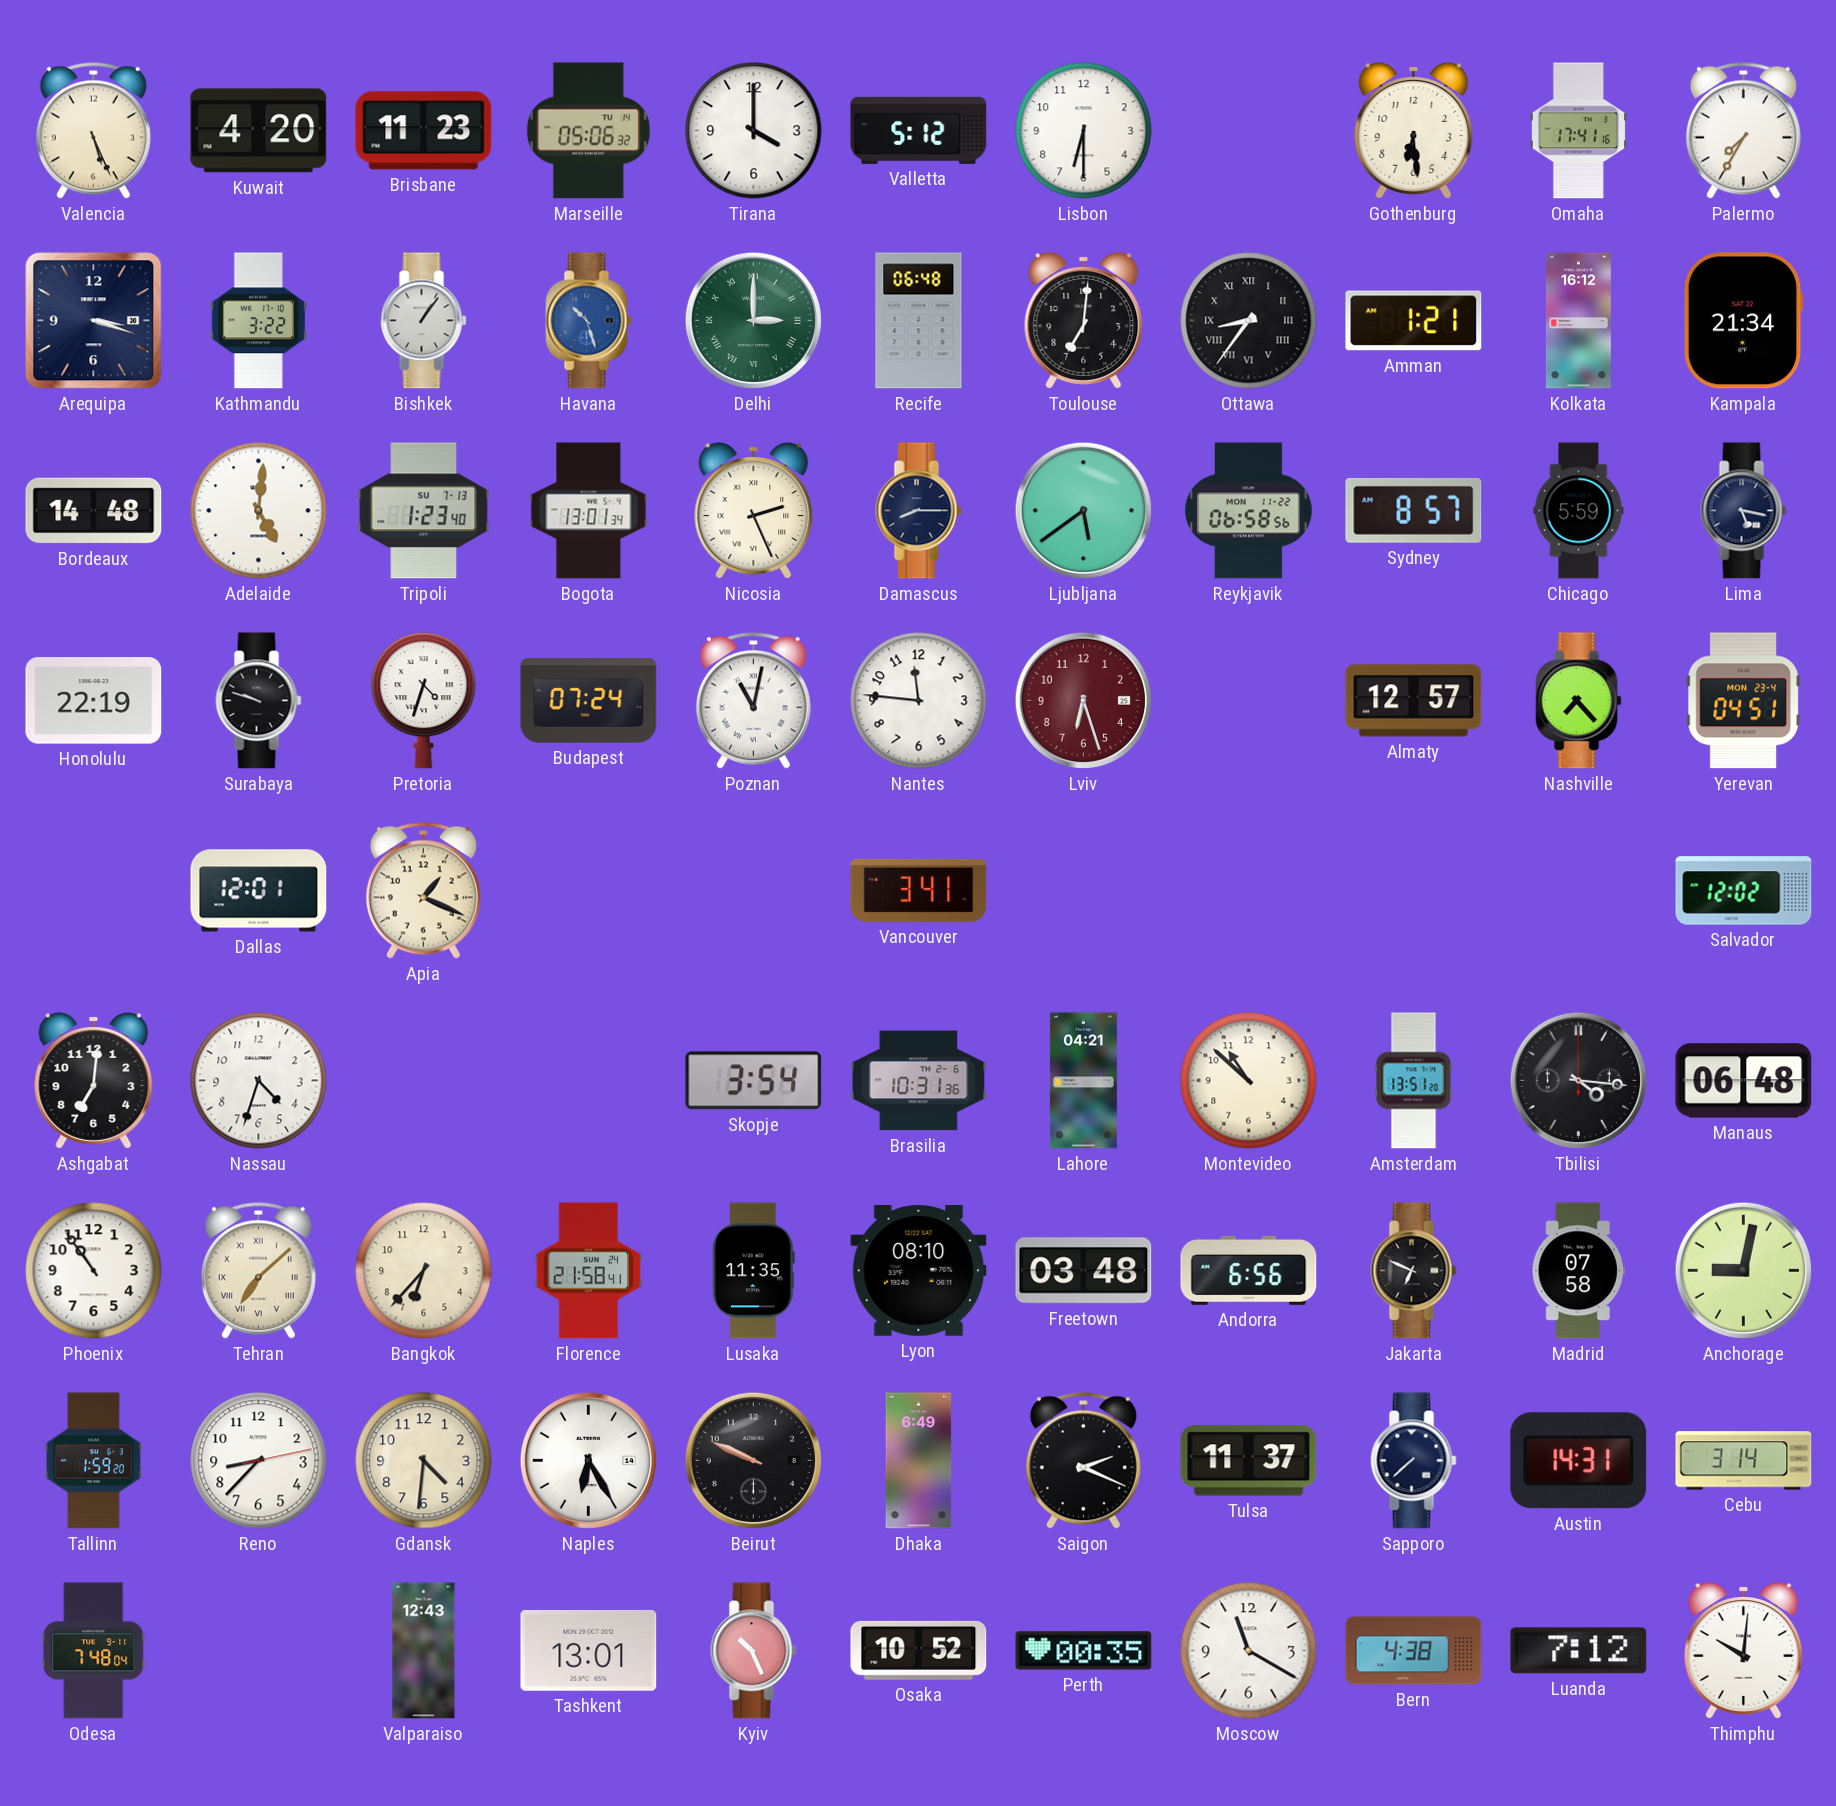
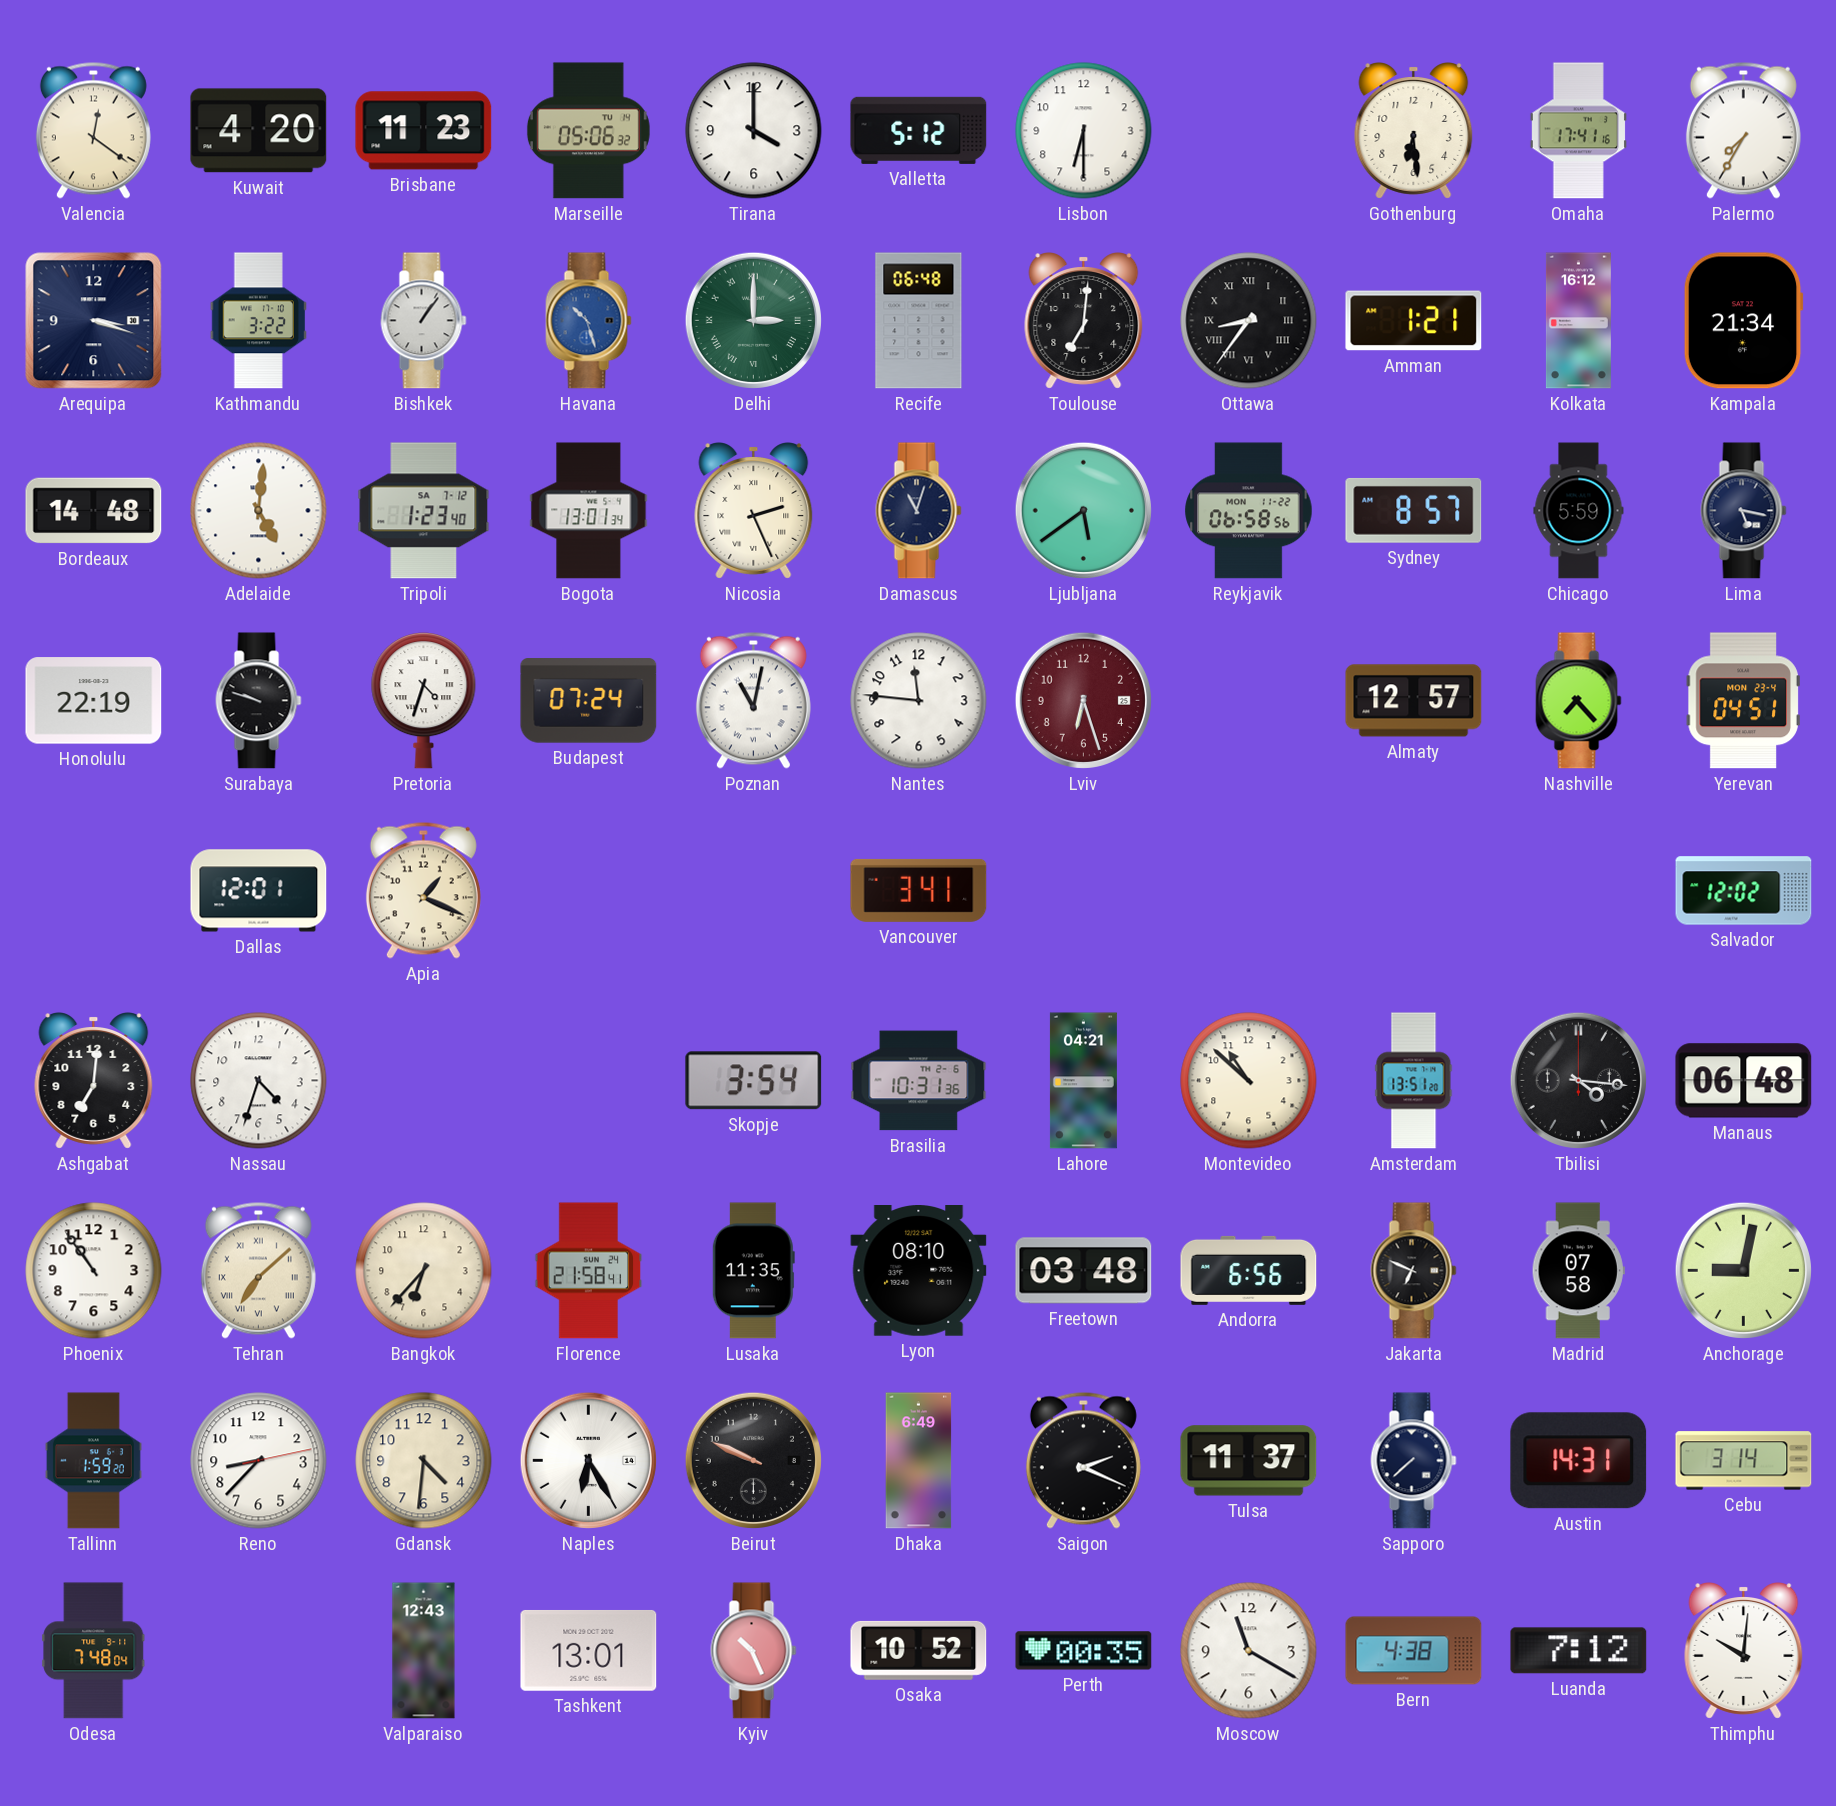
Valencia: 5:26 -> 12:21
Tripoli date: SU 7-13 -> SA 7-12
Damascus: 8:15 -> 11:03
